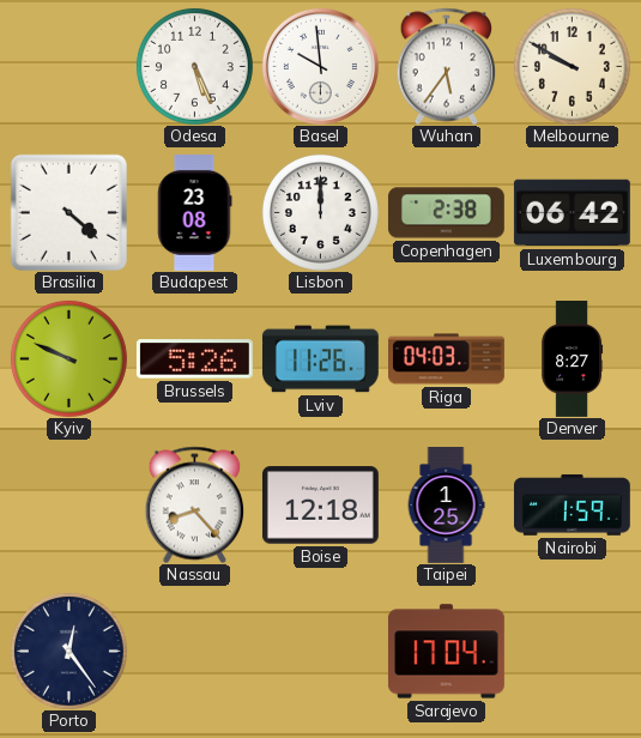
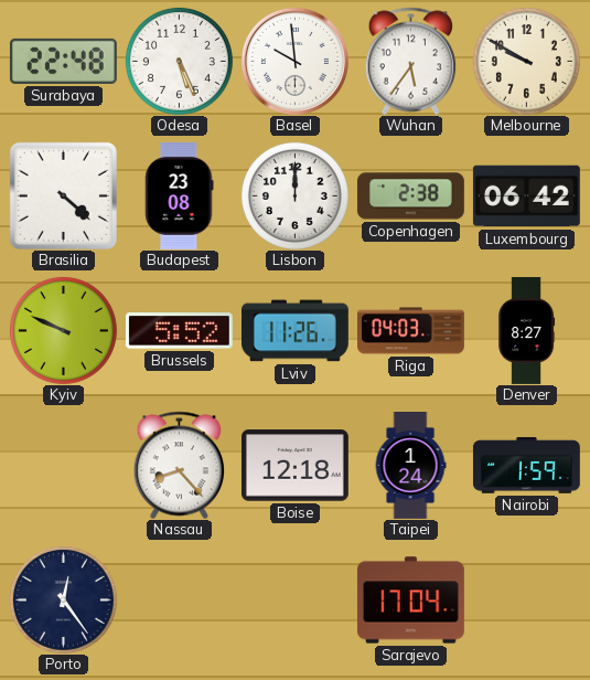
Surabaya: none -> 22:48
Brussels: 5:26 -> 5:52
Taipei: 1:25 -> 1:24
